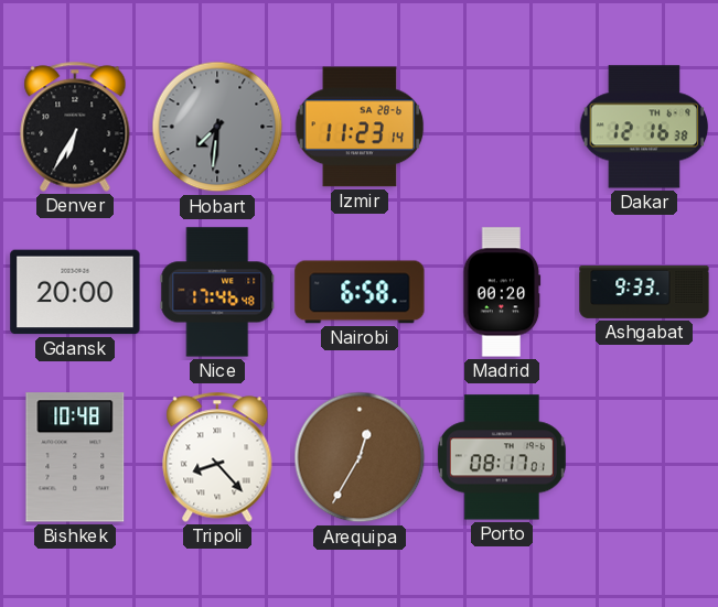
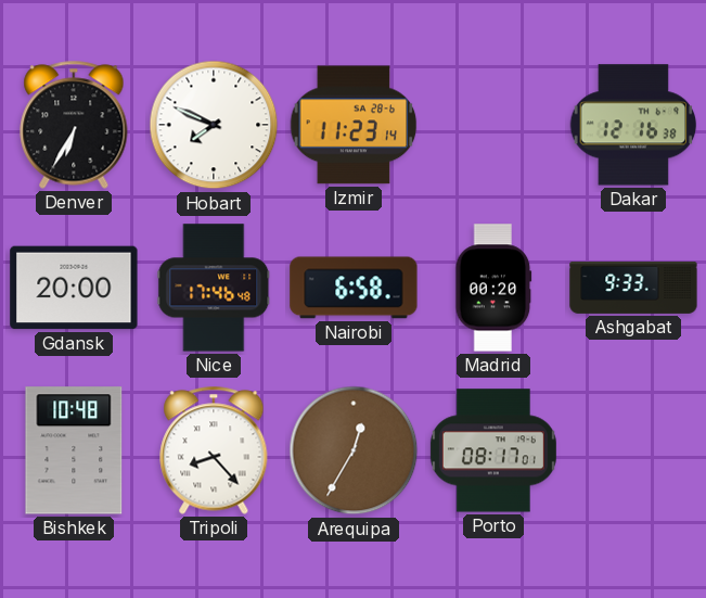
Hobart: 7:31 -> 7:49
Hobart dial: grey -> white
